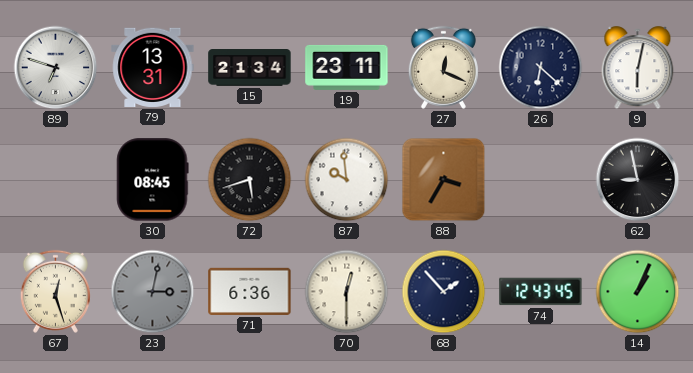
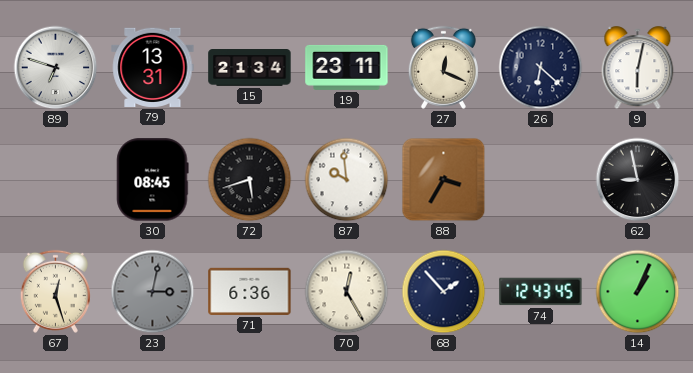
70: 12:30 -> 12:25
